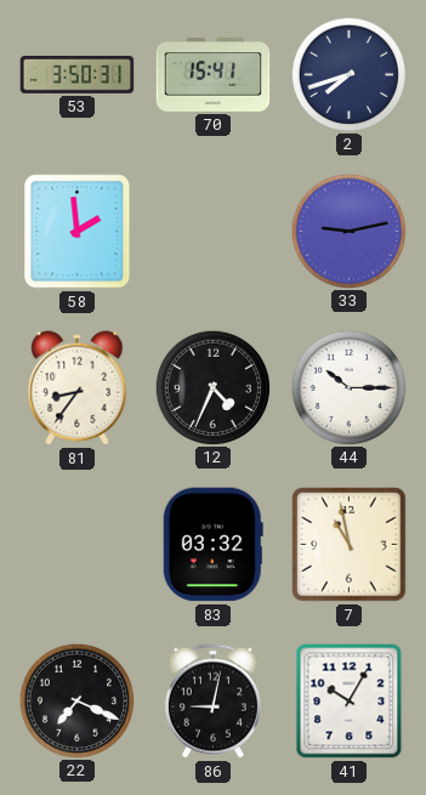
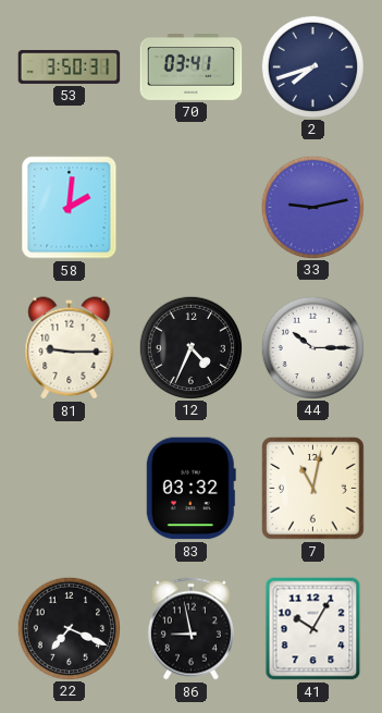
70: 15:41 -> 03:41
58: 1:59 -> 2:01
81: 8:36 -> 9:15
7: 10:58 -> 11:02
86: 9:02 -> 8:58
